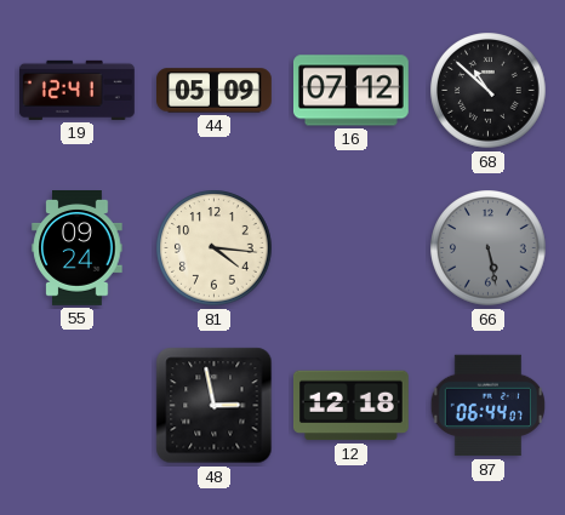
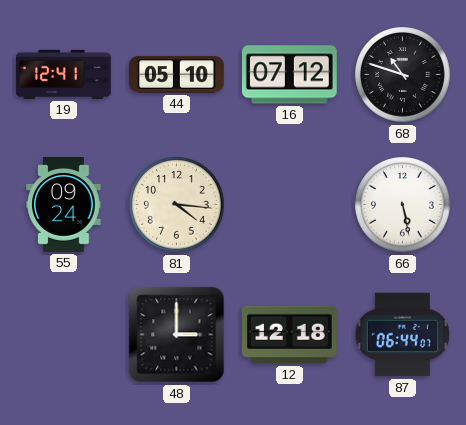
44: 05:09 -> 05:10
68: 10:52 -> 10:48
66 dial: grey -> white
48: 2:58 -> 3:00
